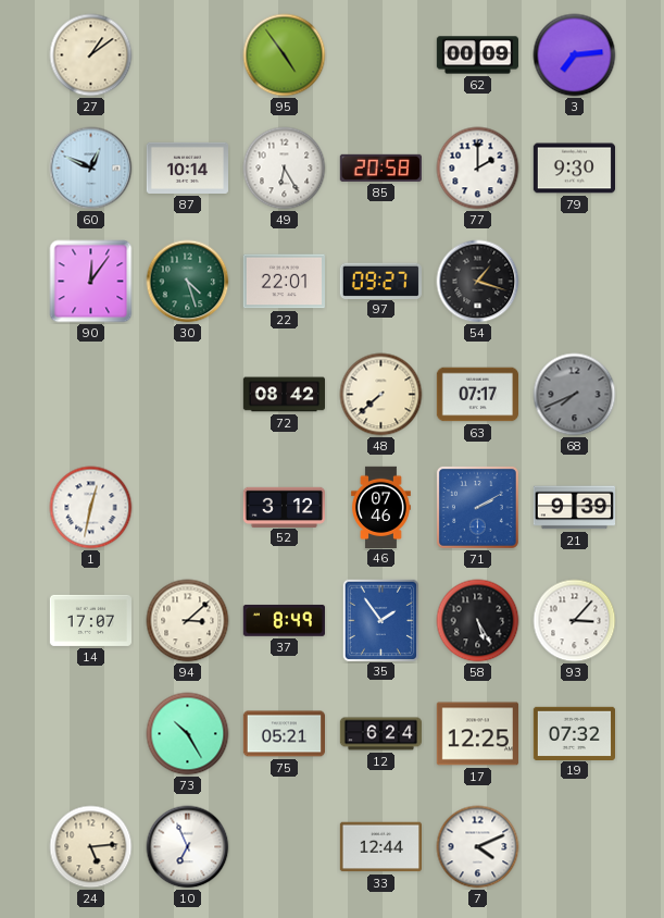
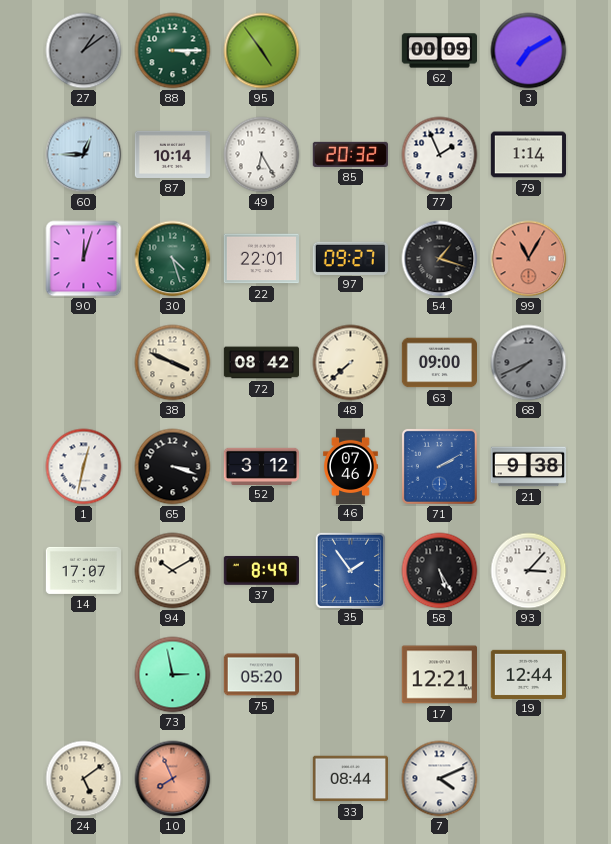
27 dial: cream -> grey
88: none -> 3:15
3: 7:14 -> 7:10
60: 12:49 -> 12:45
85: 20:58 -> 20:32
77: 2:00 -> 1:56
79: 9:30 -> 1:14
90: 12:06 -> 12:03
99: none -> 11:05
38: none -> 3:49
63: 07:17 -> 09:00
65: none -> 3:18
21: 9:39 -> 9:38
94: 3:08 -> 10:10
73: 10:25 -> 2:58
75: 05:21 -> 05:20
12: 6:24 -> none
17: 12:25 -> 12:21
19: 07:32 -> 12:44
24: 5:14 -> 5:09
10: 6:56 -> 7:56
10 dial: white -> salmon
33: 12:44 -> 08:44
